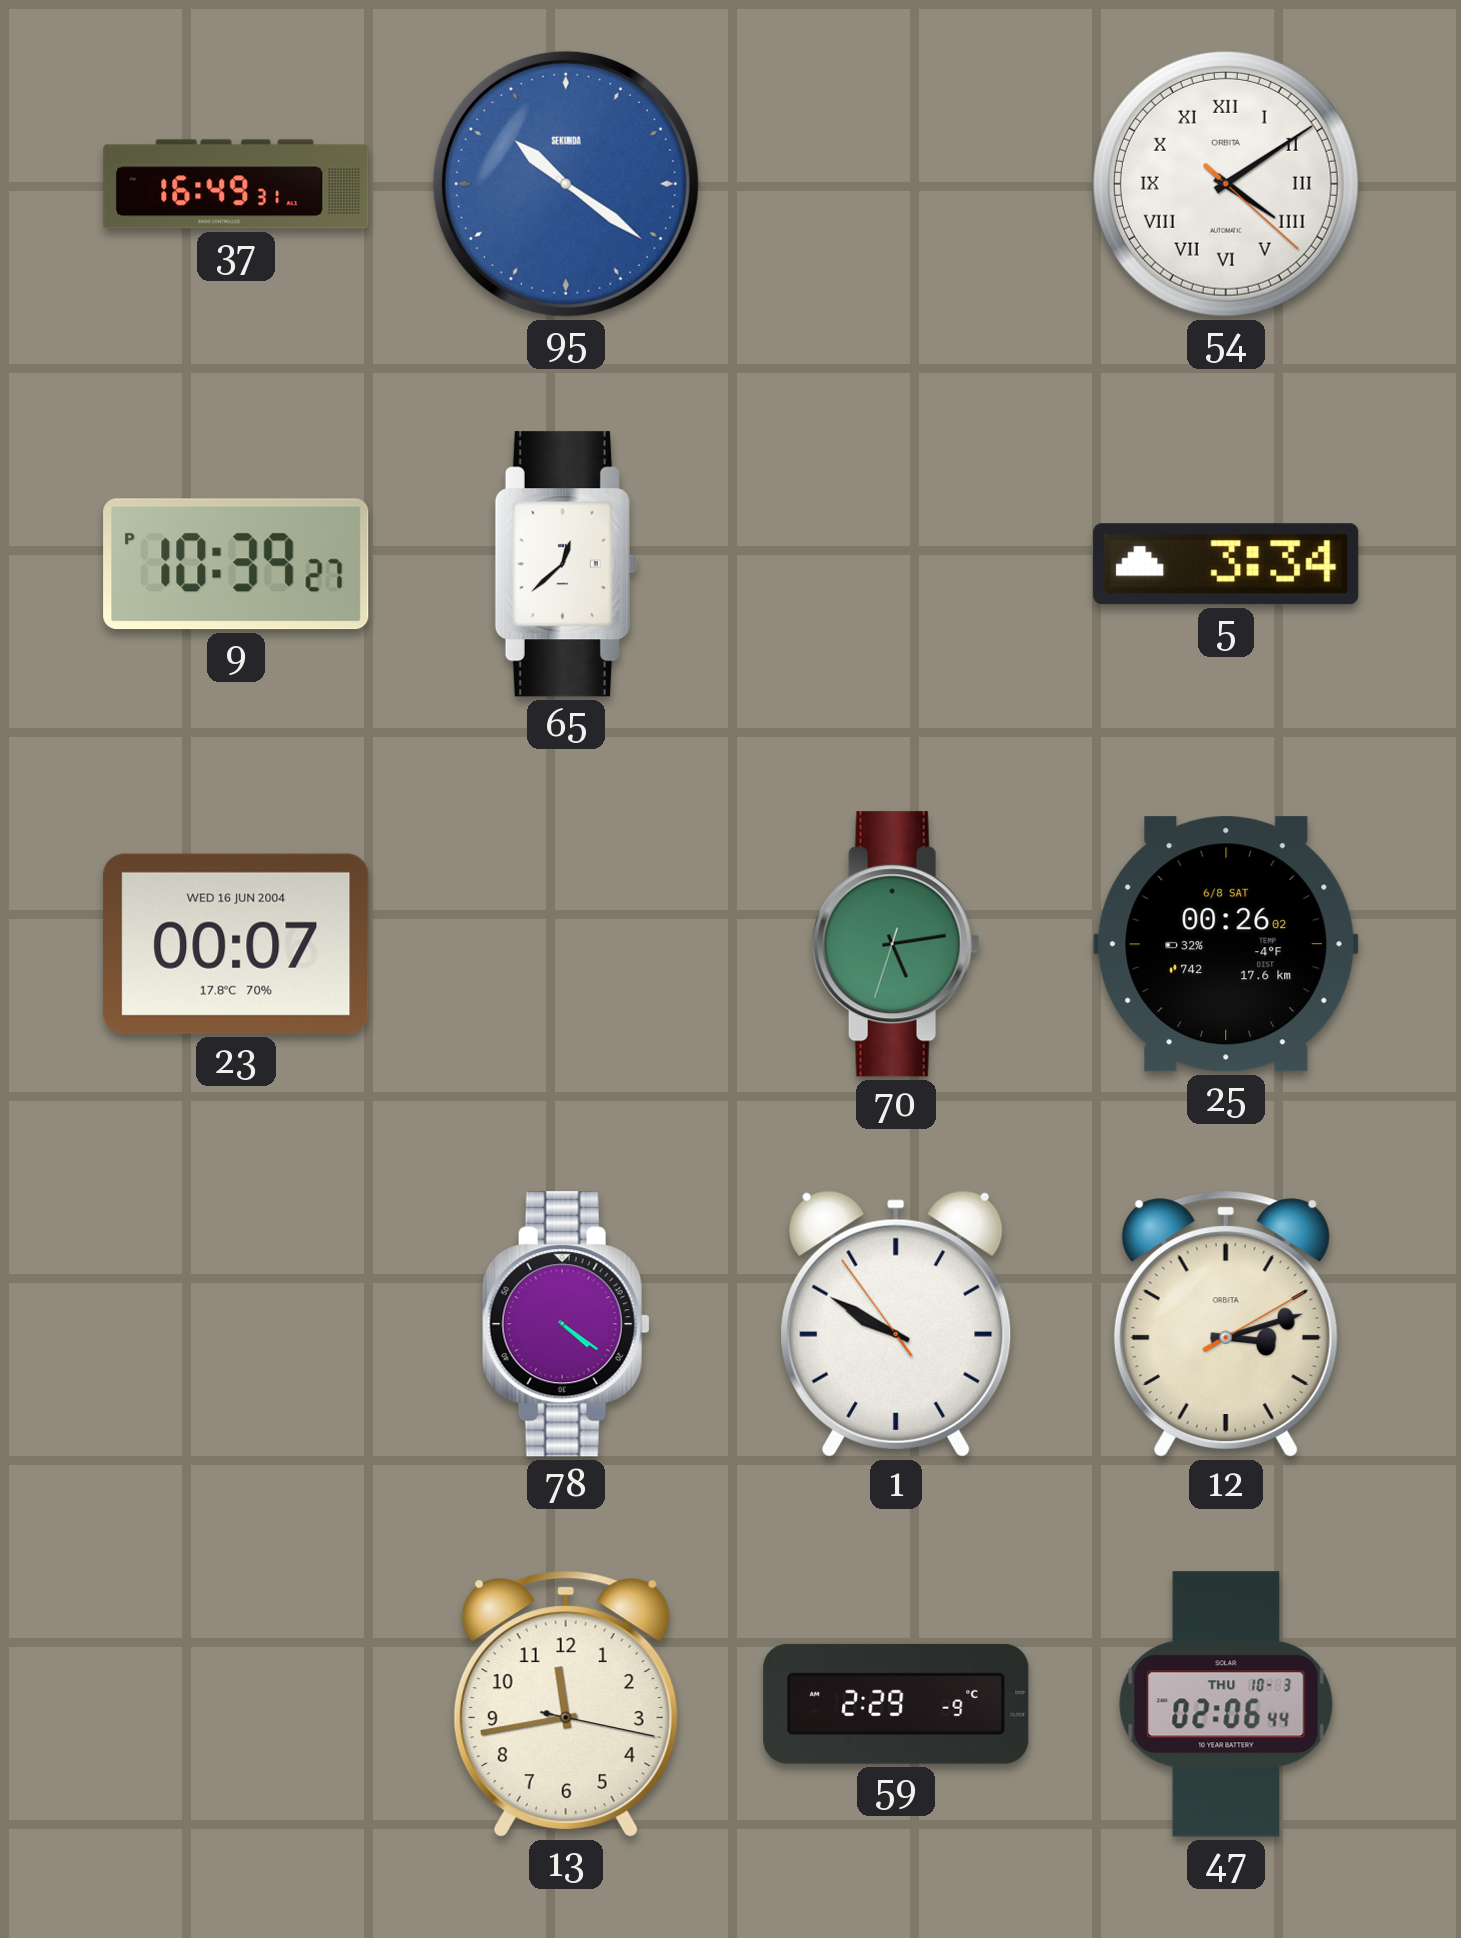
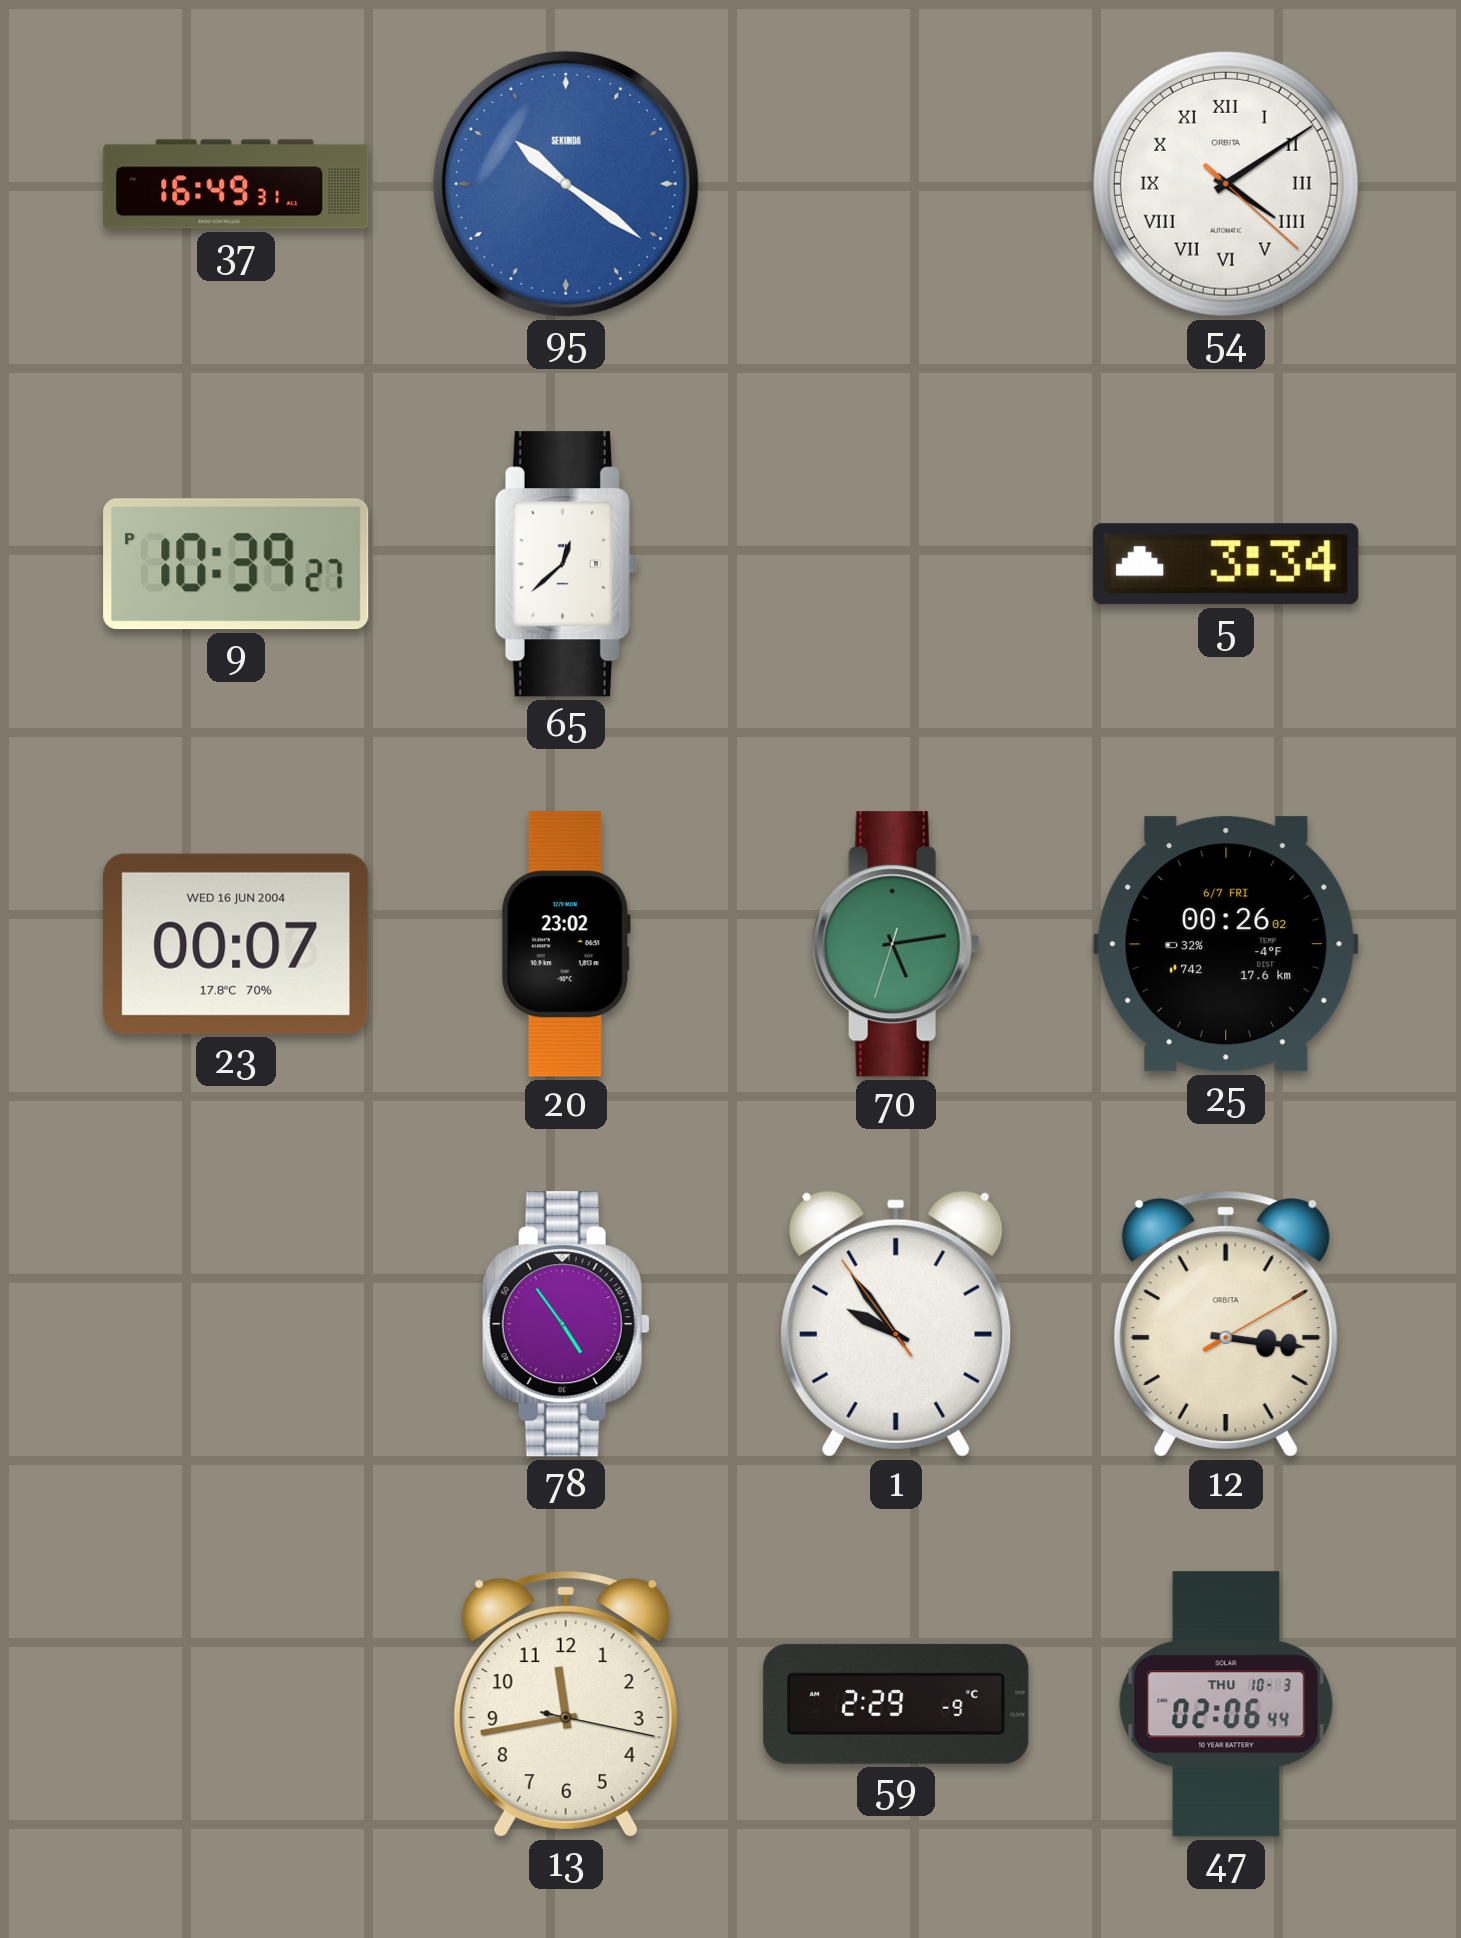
20: none -> 23:02
25 date: 6/8 SAT -> 6/7 FRI
78: 4:21 -> 4:54
1: 9:49 -> 9:53
12: 3:12 -> 3:16
